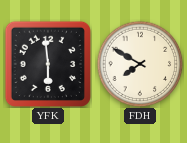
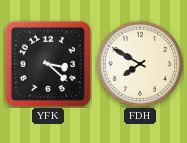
YFK: 5:59 -> 3:22
